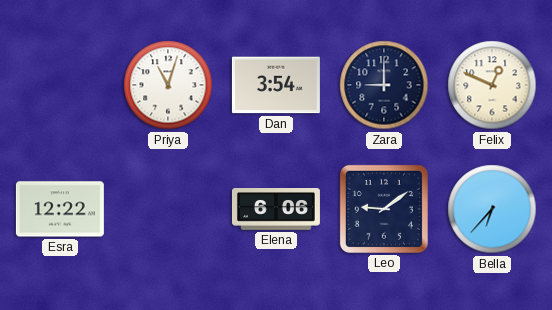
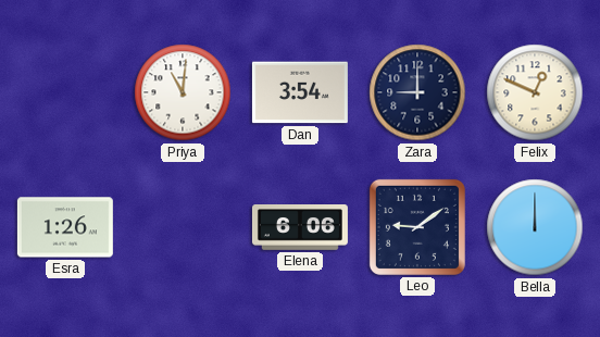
Priya: 11:03 -> 11:01
Esra: 12:22 -> 1:26
Bella: 6:37 -> 12:00
